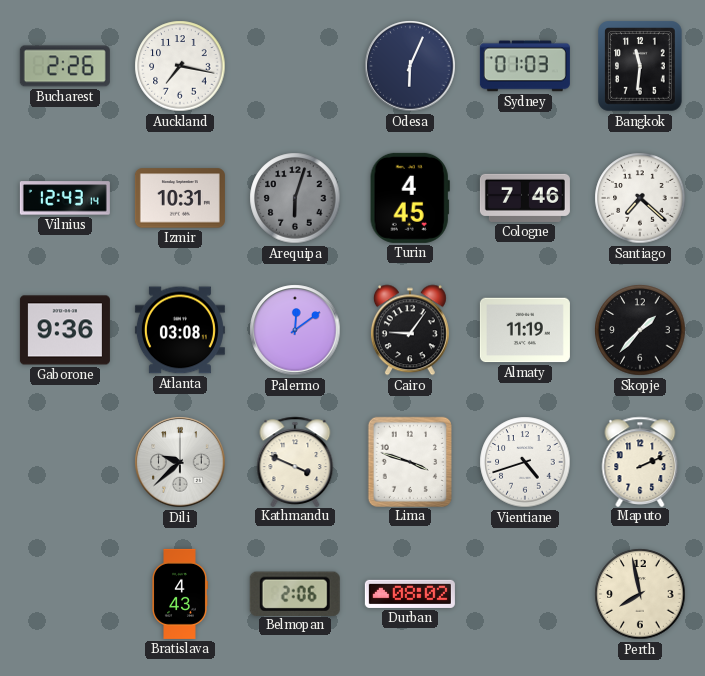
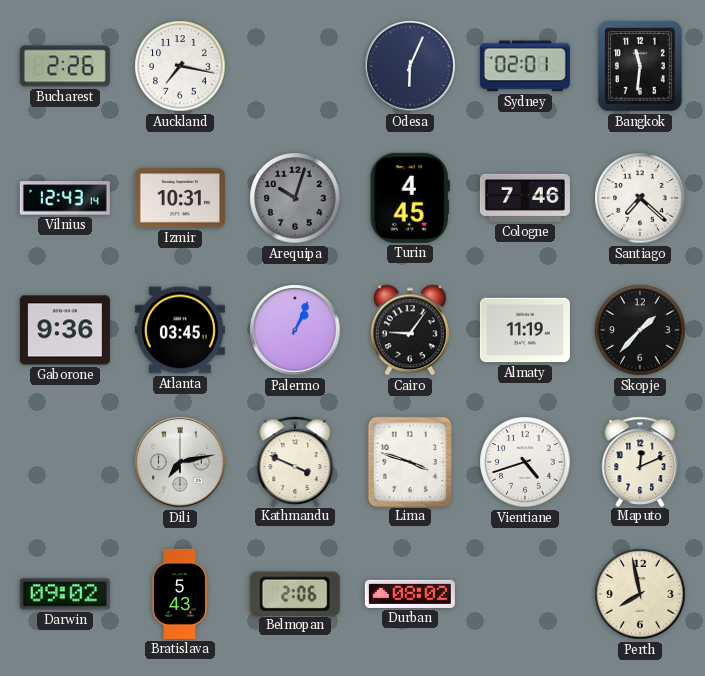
Sydney: 01:03 -> 02:01
Arequipa: 6:03 -> 10:03
Atlanta: 03:08 -> 03:45
Palermo: 12:09 -> 1:04
Dili: 9:38 -> 7:13
Maputo: 2:11 -> 12:11
Darwin: none -> 09:02
Bratislava: 4:43 -> 5:43
